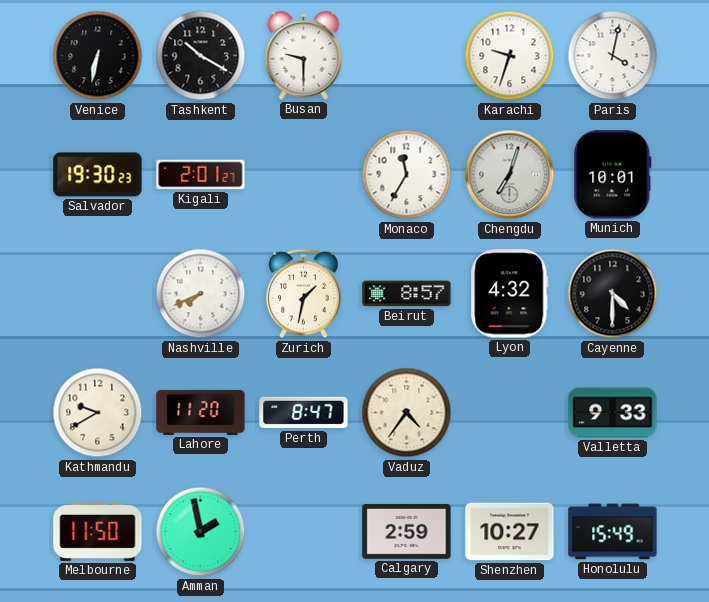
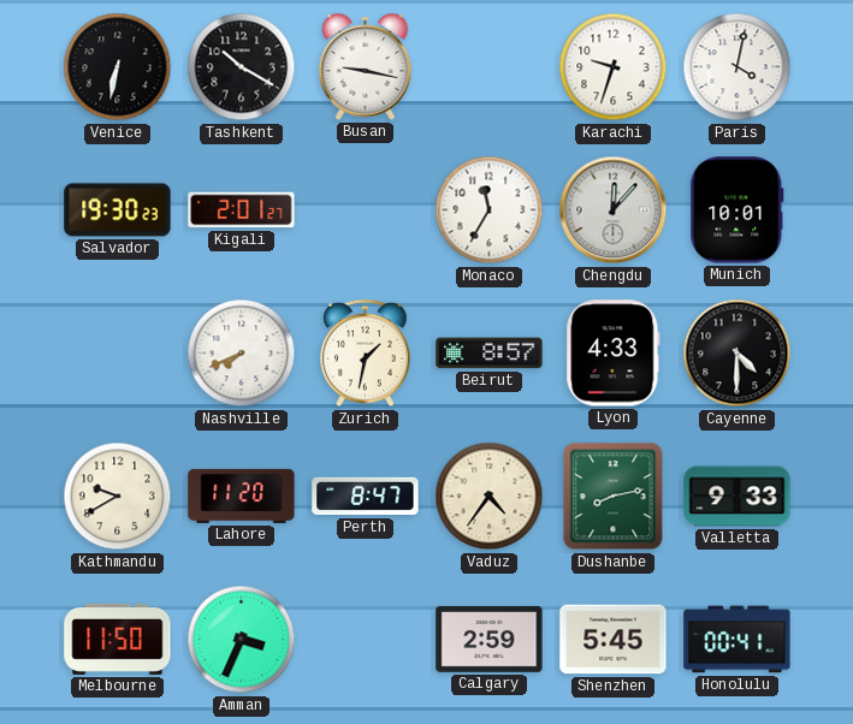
Busan: 9:30 -> 9:17
Chengdu: 7:03 -> 12:07
Lyon: 4:32 -> 4:33
Dushanbe: none -> 8:13
Amman: 1:58 -> 3:34
Shenzhen: 10:27 -> 5:45
Honolulu: 15:49 -> 00:41
